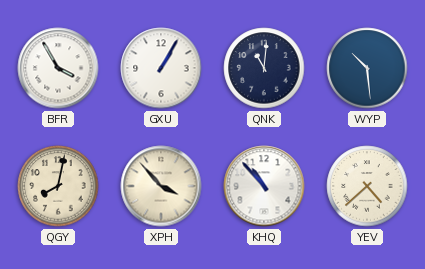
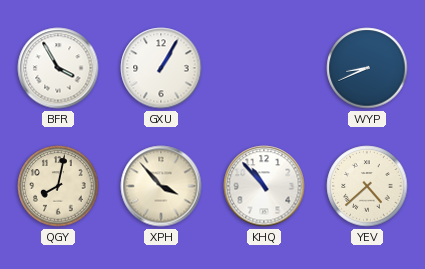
QNK: 11:01 -> none
WYP: 10:29 -> 8:41
